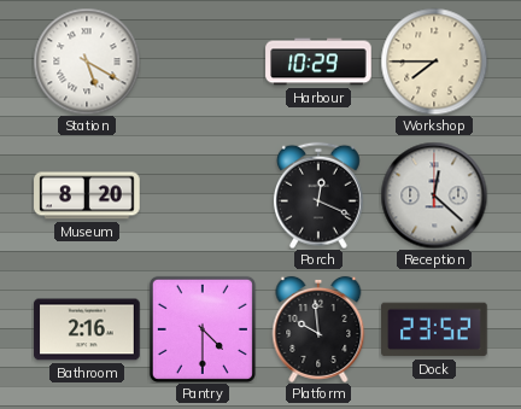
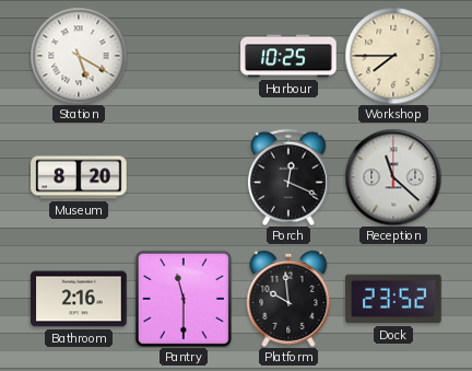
Harbour: 10:29 -> 10:25
Reception: 12:22 -> 11:22
Pantry: 4:30 -> 11:30
